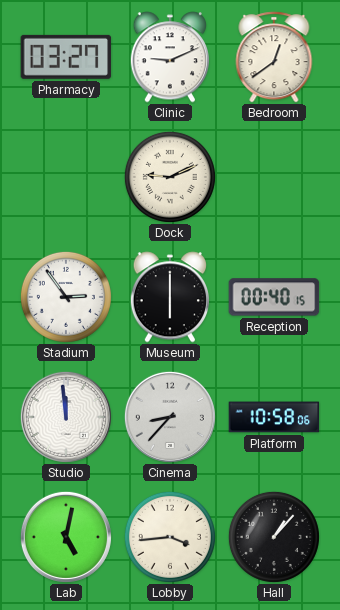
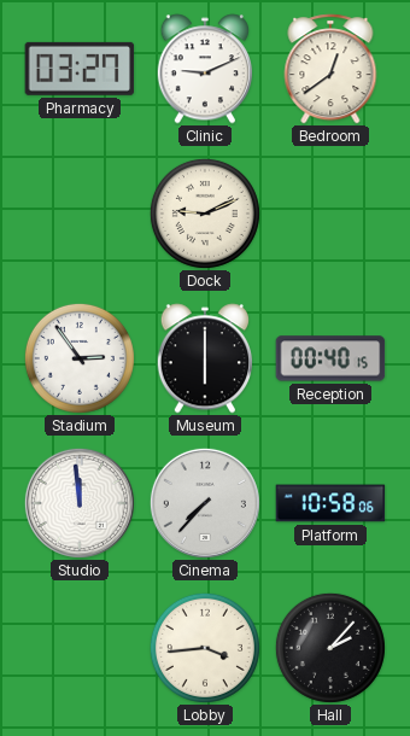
Cinema: 8:37 -> 7:37
Lab: 5:02 -> none
Hall: 1:07 -> 2:07
